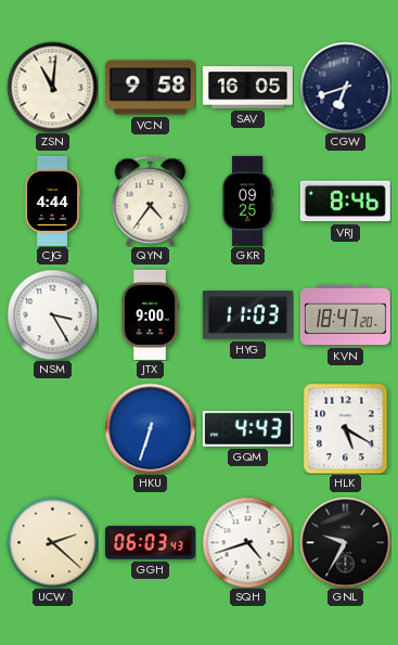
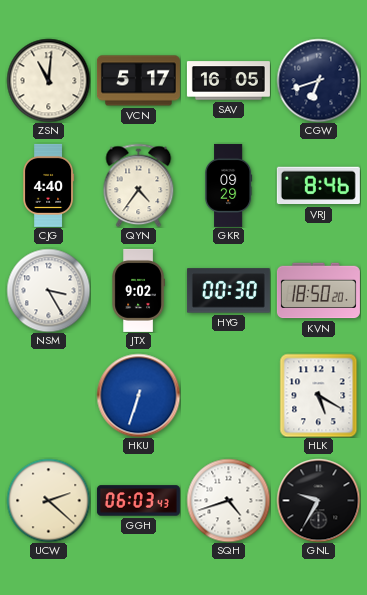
VCN: 9:58 -> 5:17
CJG: 4:44 -> 4:40
GKR: 09:25 -> 09:29
JTX: 9:00 -> 9:02
HYG: 11:03 -> 00:30
KVN: 18:47 -> 18:50
GQM: 4:43 -> none
